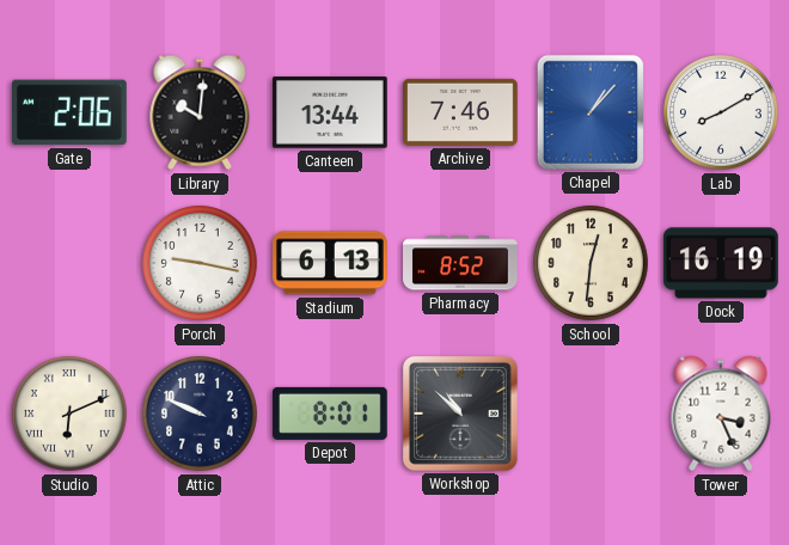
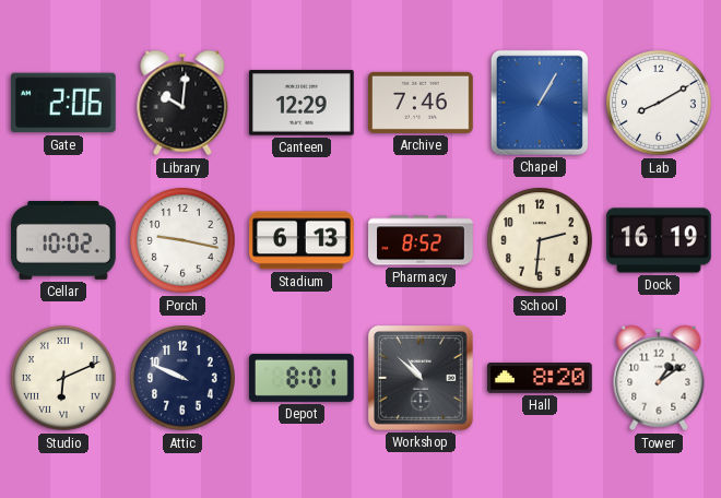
Canteen: 13:44 -> 12:29
Chapel: 1:07 -> 1:05
Cellar: none -> 10:02
School: 12:31 -> 2:31
Hall: none -> 8:20
Tower: 3:26 -> 1:09
